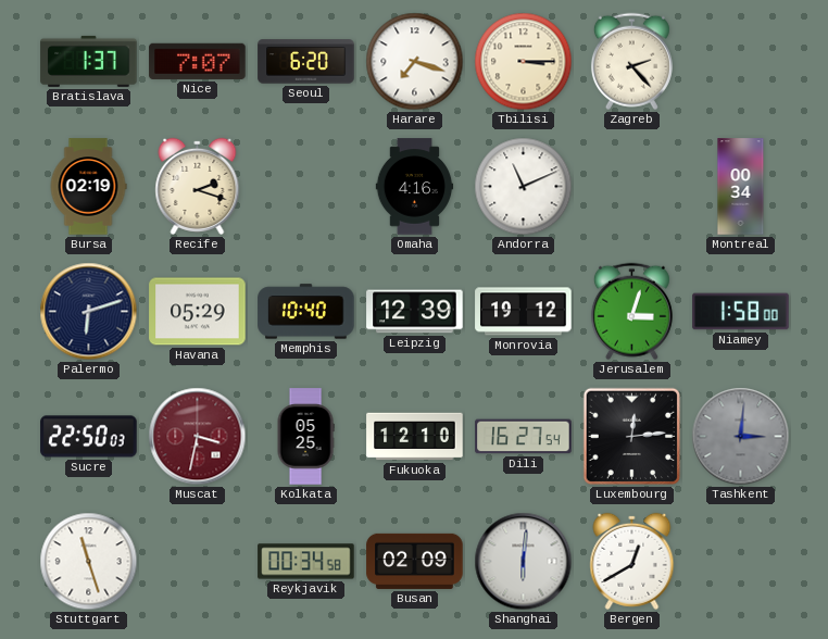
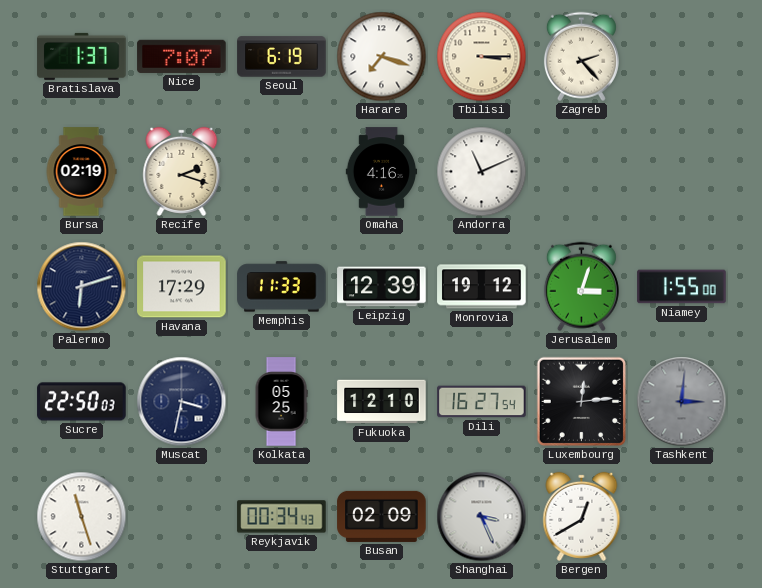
Seoul: 6:20 -> 6:19
Montreal: 00:34 -> none
Havana: 05:29 -> 17:29
Memphis: 10:40 -> 11:33
Niamey: 1:58 -> 1:55
Muscat dial: burgundy -> navy
Reykjavik: 00:34:58 -> 00:34:43
Shanghai: 6:01 -> 3:26
